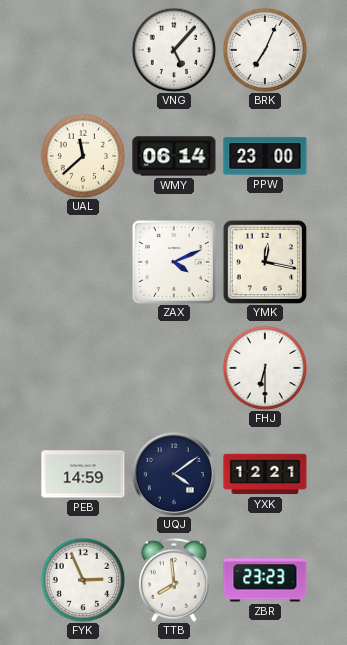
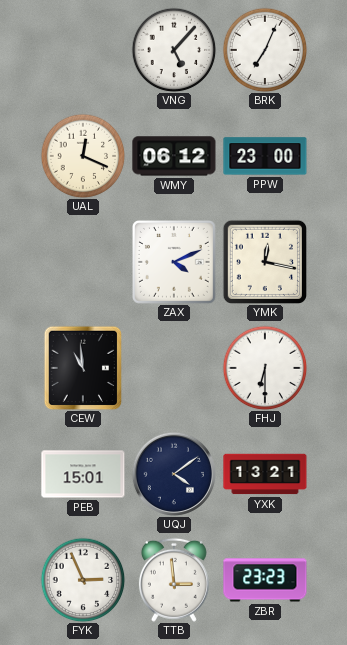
UAL: 11:38 -> 12:19
WMY: 06:14 -> 06:12
CEW: none -> 10:59
PEB: 14:59 -> 15:01
YXK: 12:21 -> 13:21
TTB: 7:59 -> 2:59
